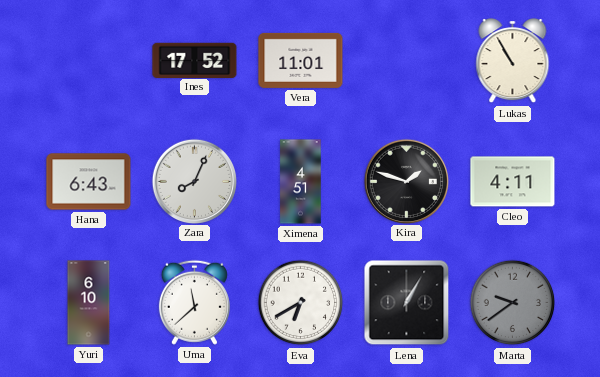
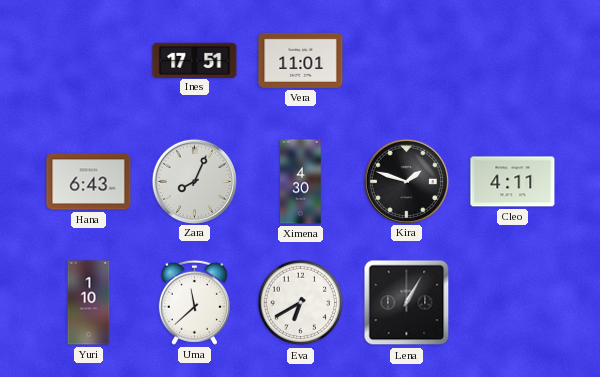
Ines: 17:52 -> 17:51
Lukas: 10:55 -> none
Ximena: 4:51 -> 4:30
Yuri: 6:10 -> 1:10
Marta: 9:39 -> none
